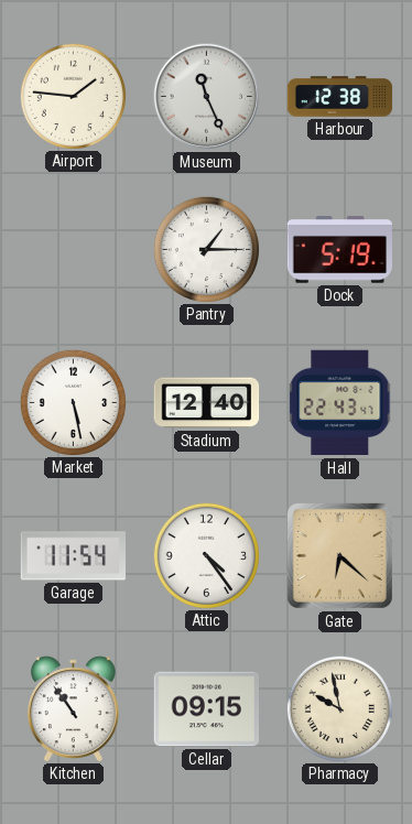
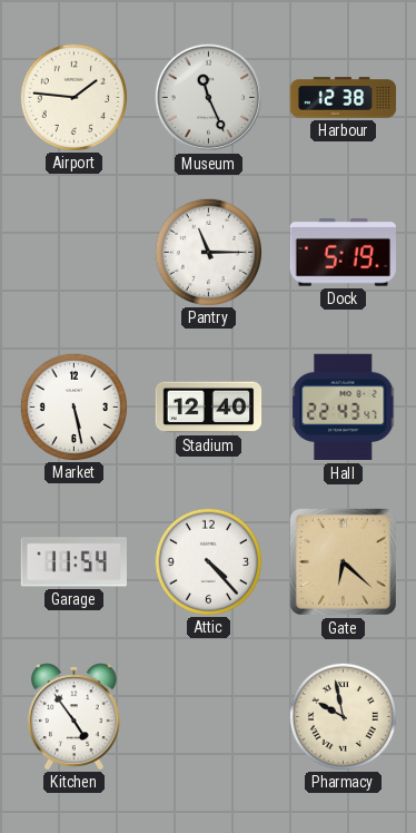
Pantry: 1:15 -> 11:15
Attic: 4:24 -> 4:23
Kitchen: 10:54 -> 4:54
Cellar: 09:15 -> none
